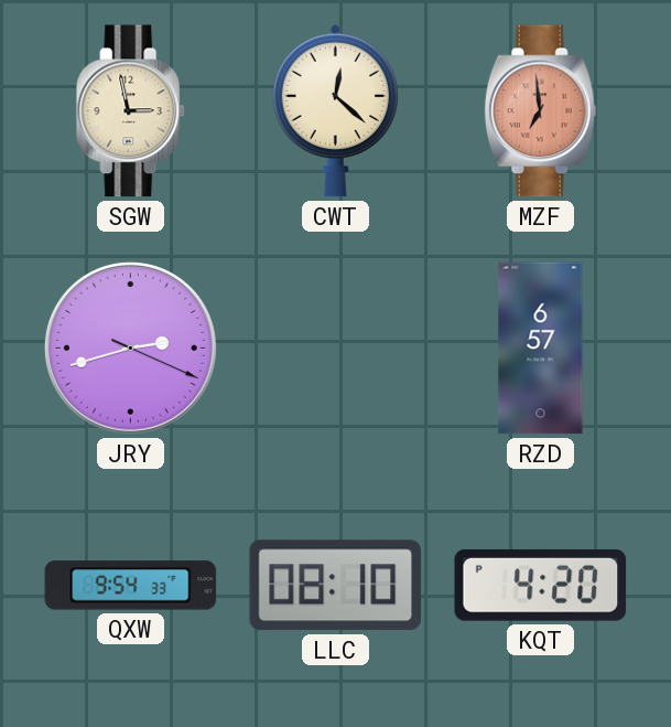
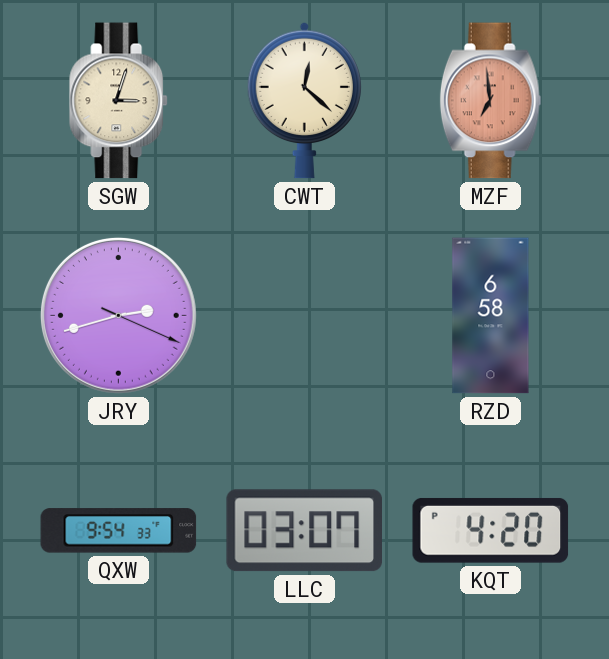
SGW: 2:58 -> 3:03
RZD: 6:57 -> 6:58
LLC: 08:10 -> 03:07
